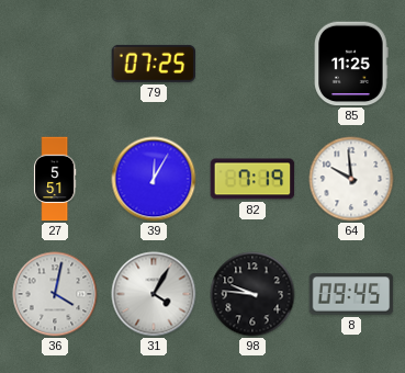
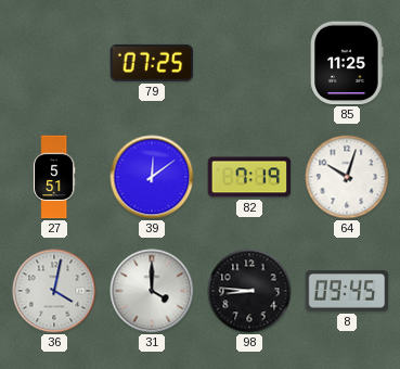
39: 12:05 -> 12:09
64: 9:59 -> 10:03
31: 4:05 -> 4:00
98: 9:46 -> 8:46
